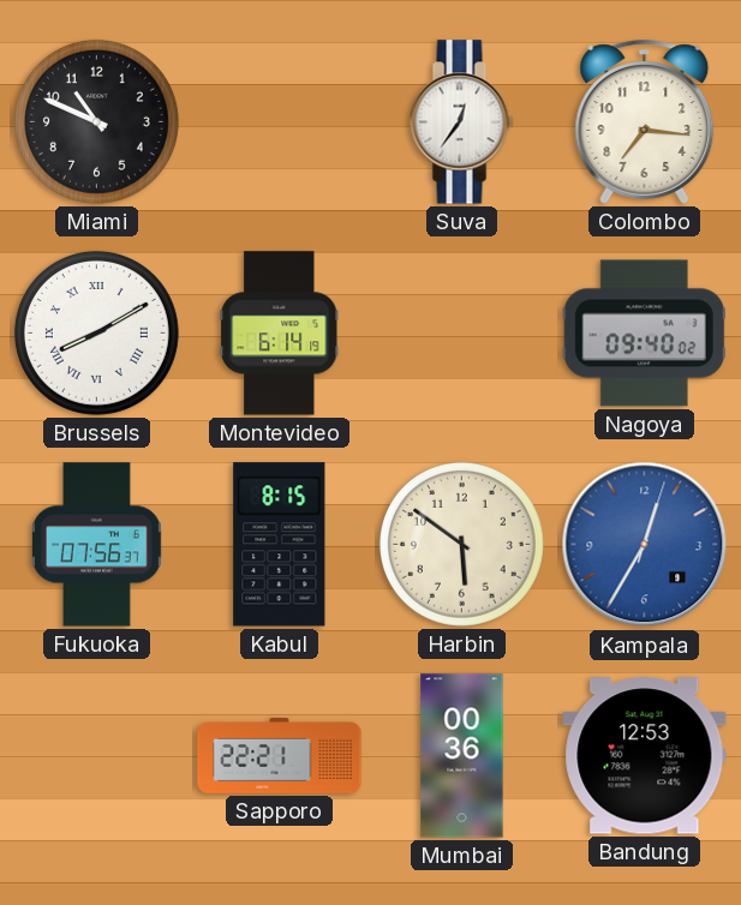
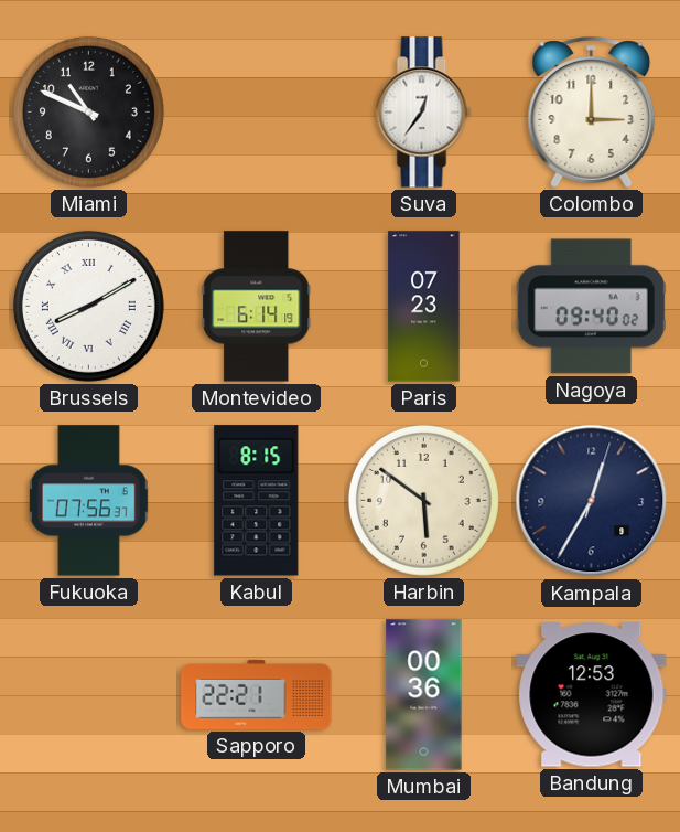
Colombo: 7:16 -> 3:00
Paris: none -> 07:23
Kampala dial: blue -> navy
